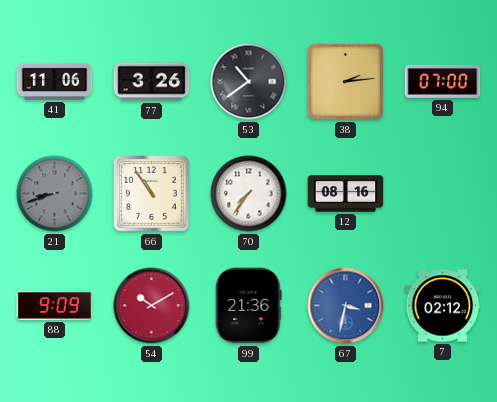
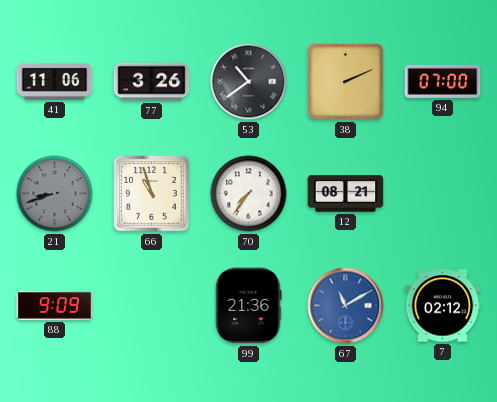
38: 2:14 -> 2:11
66: 10:54 -> 10:57
12: 08:16 -> 08:21
54: 10:10 -> none
67: 3:32 -> 11:10
